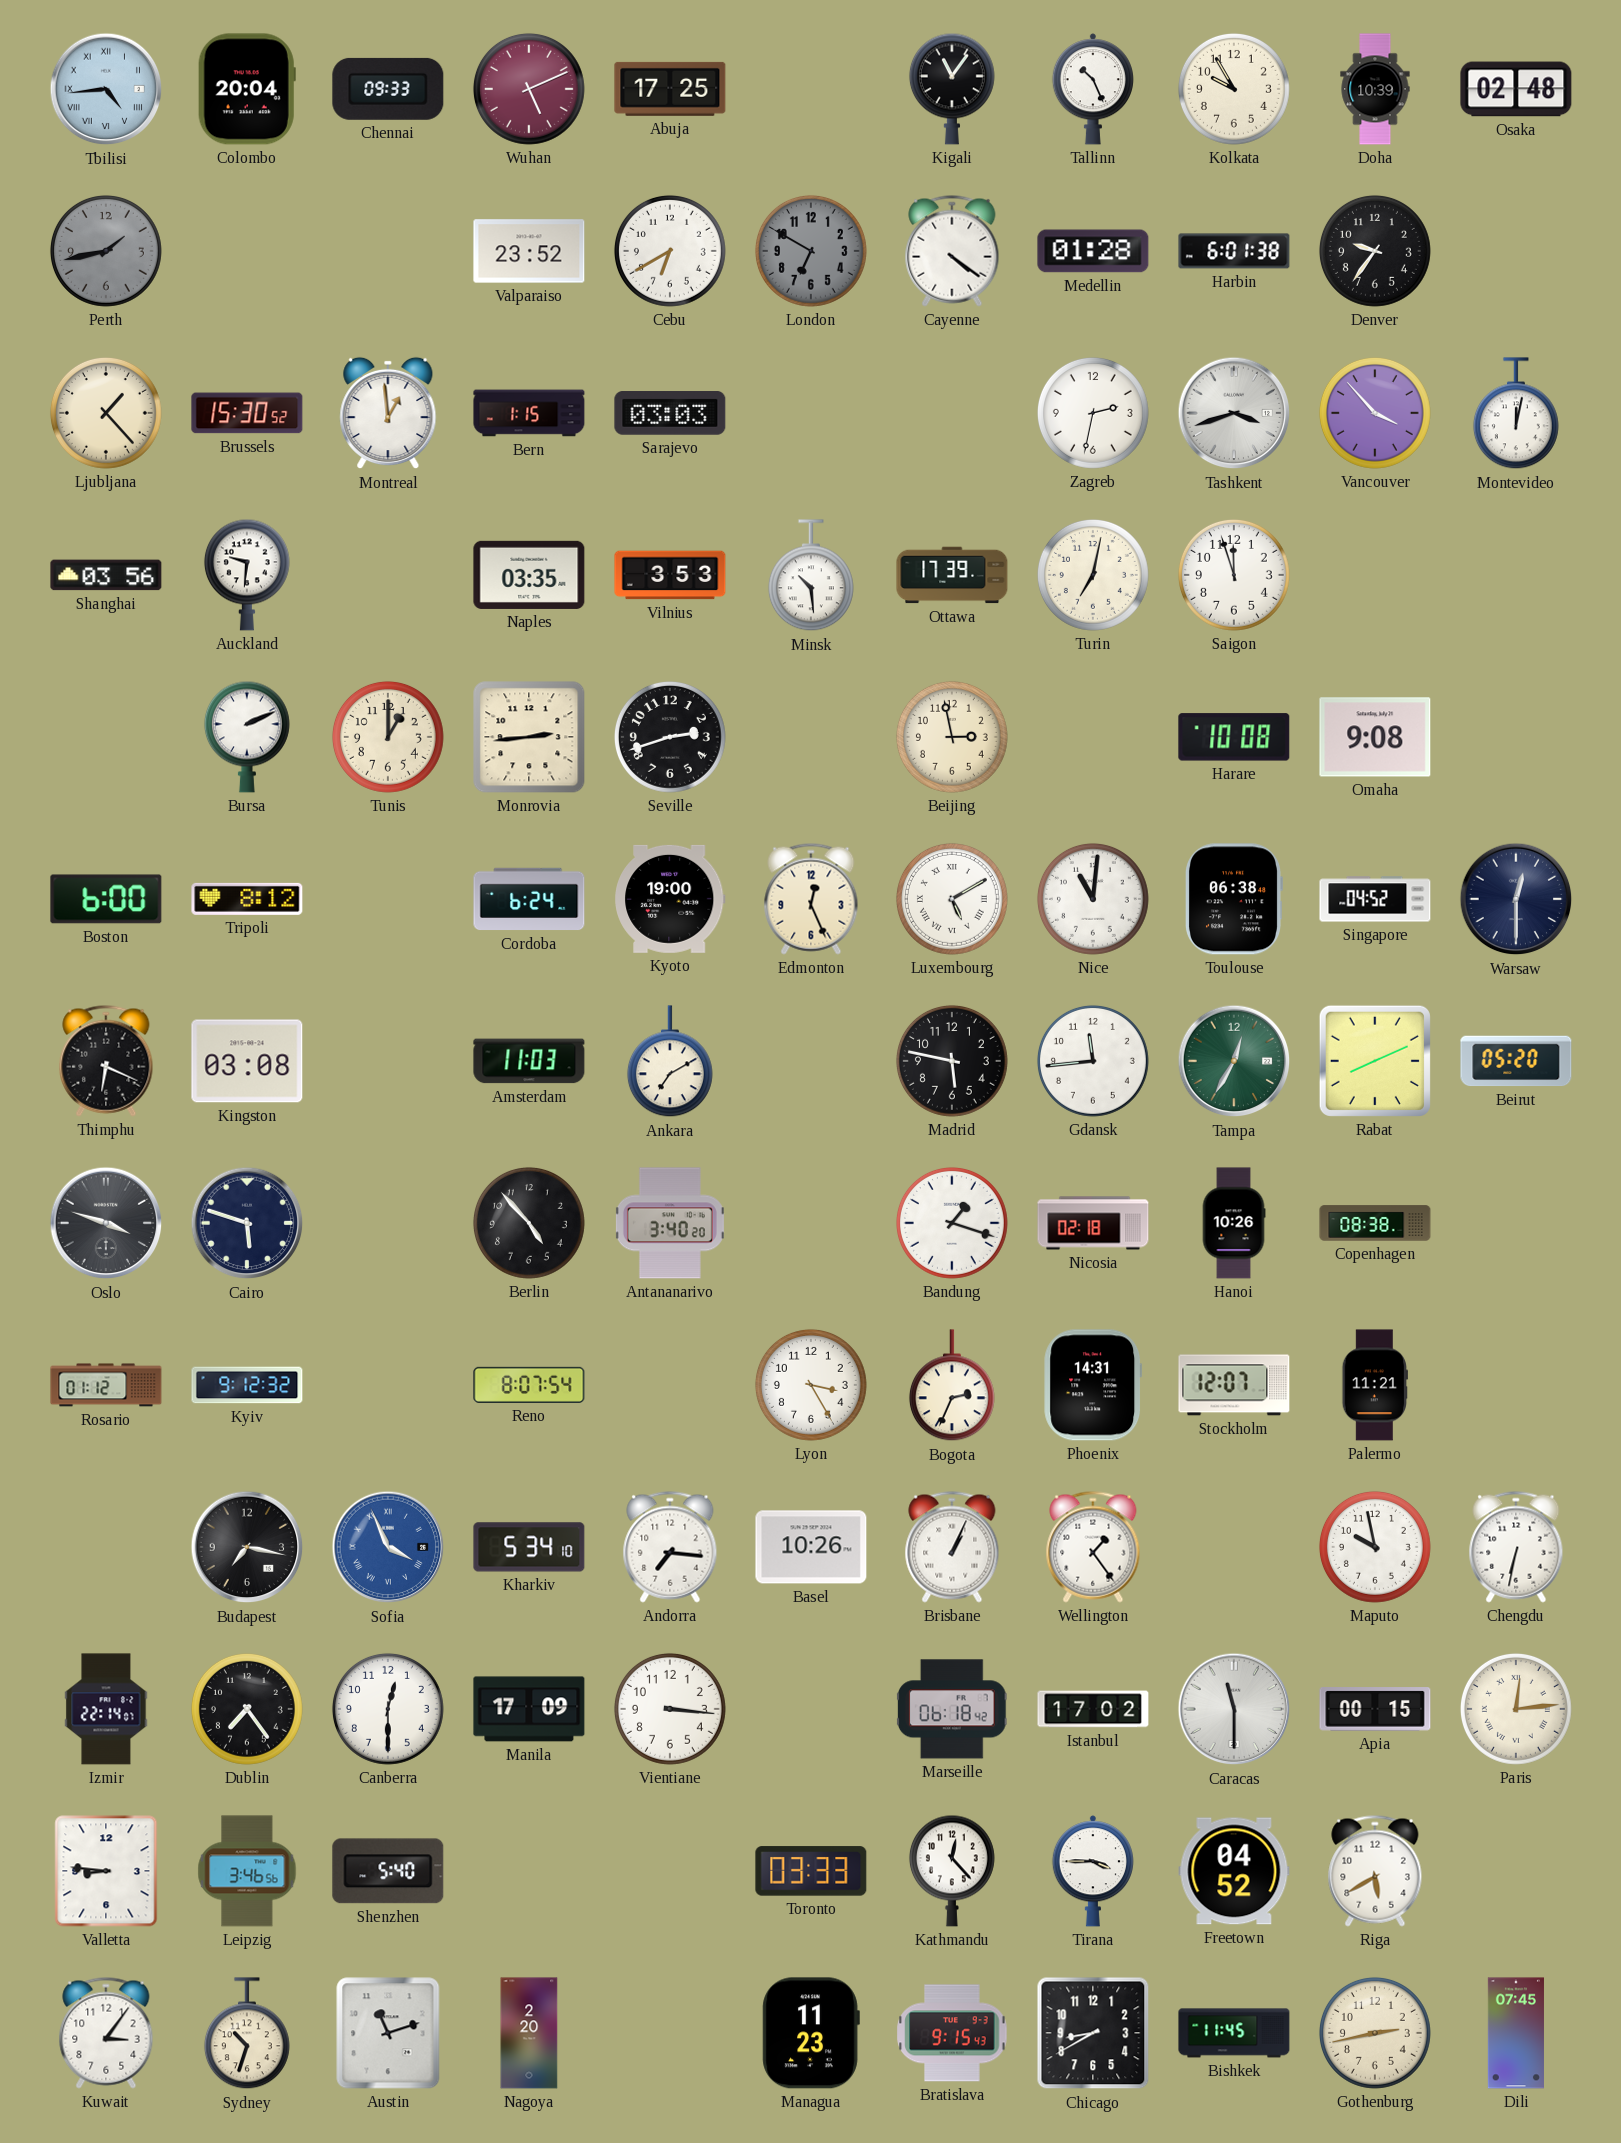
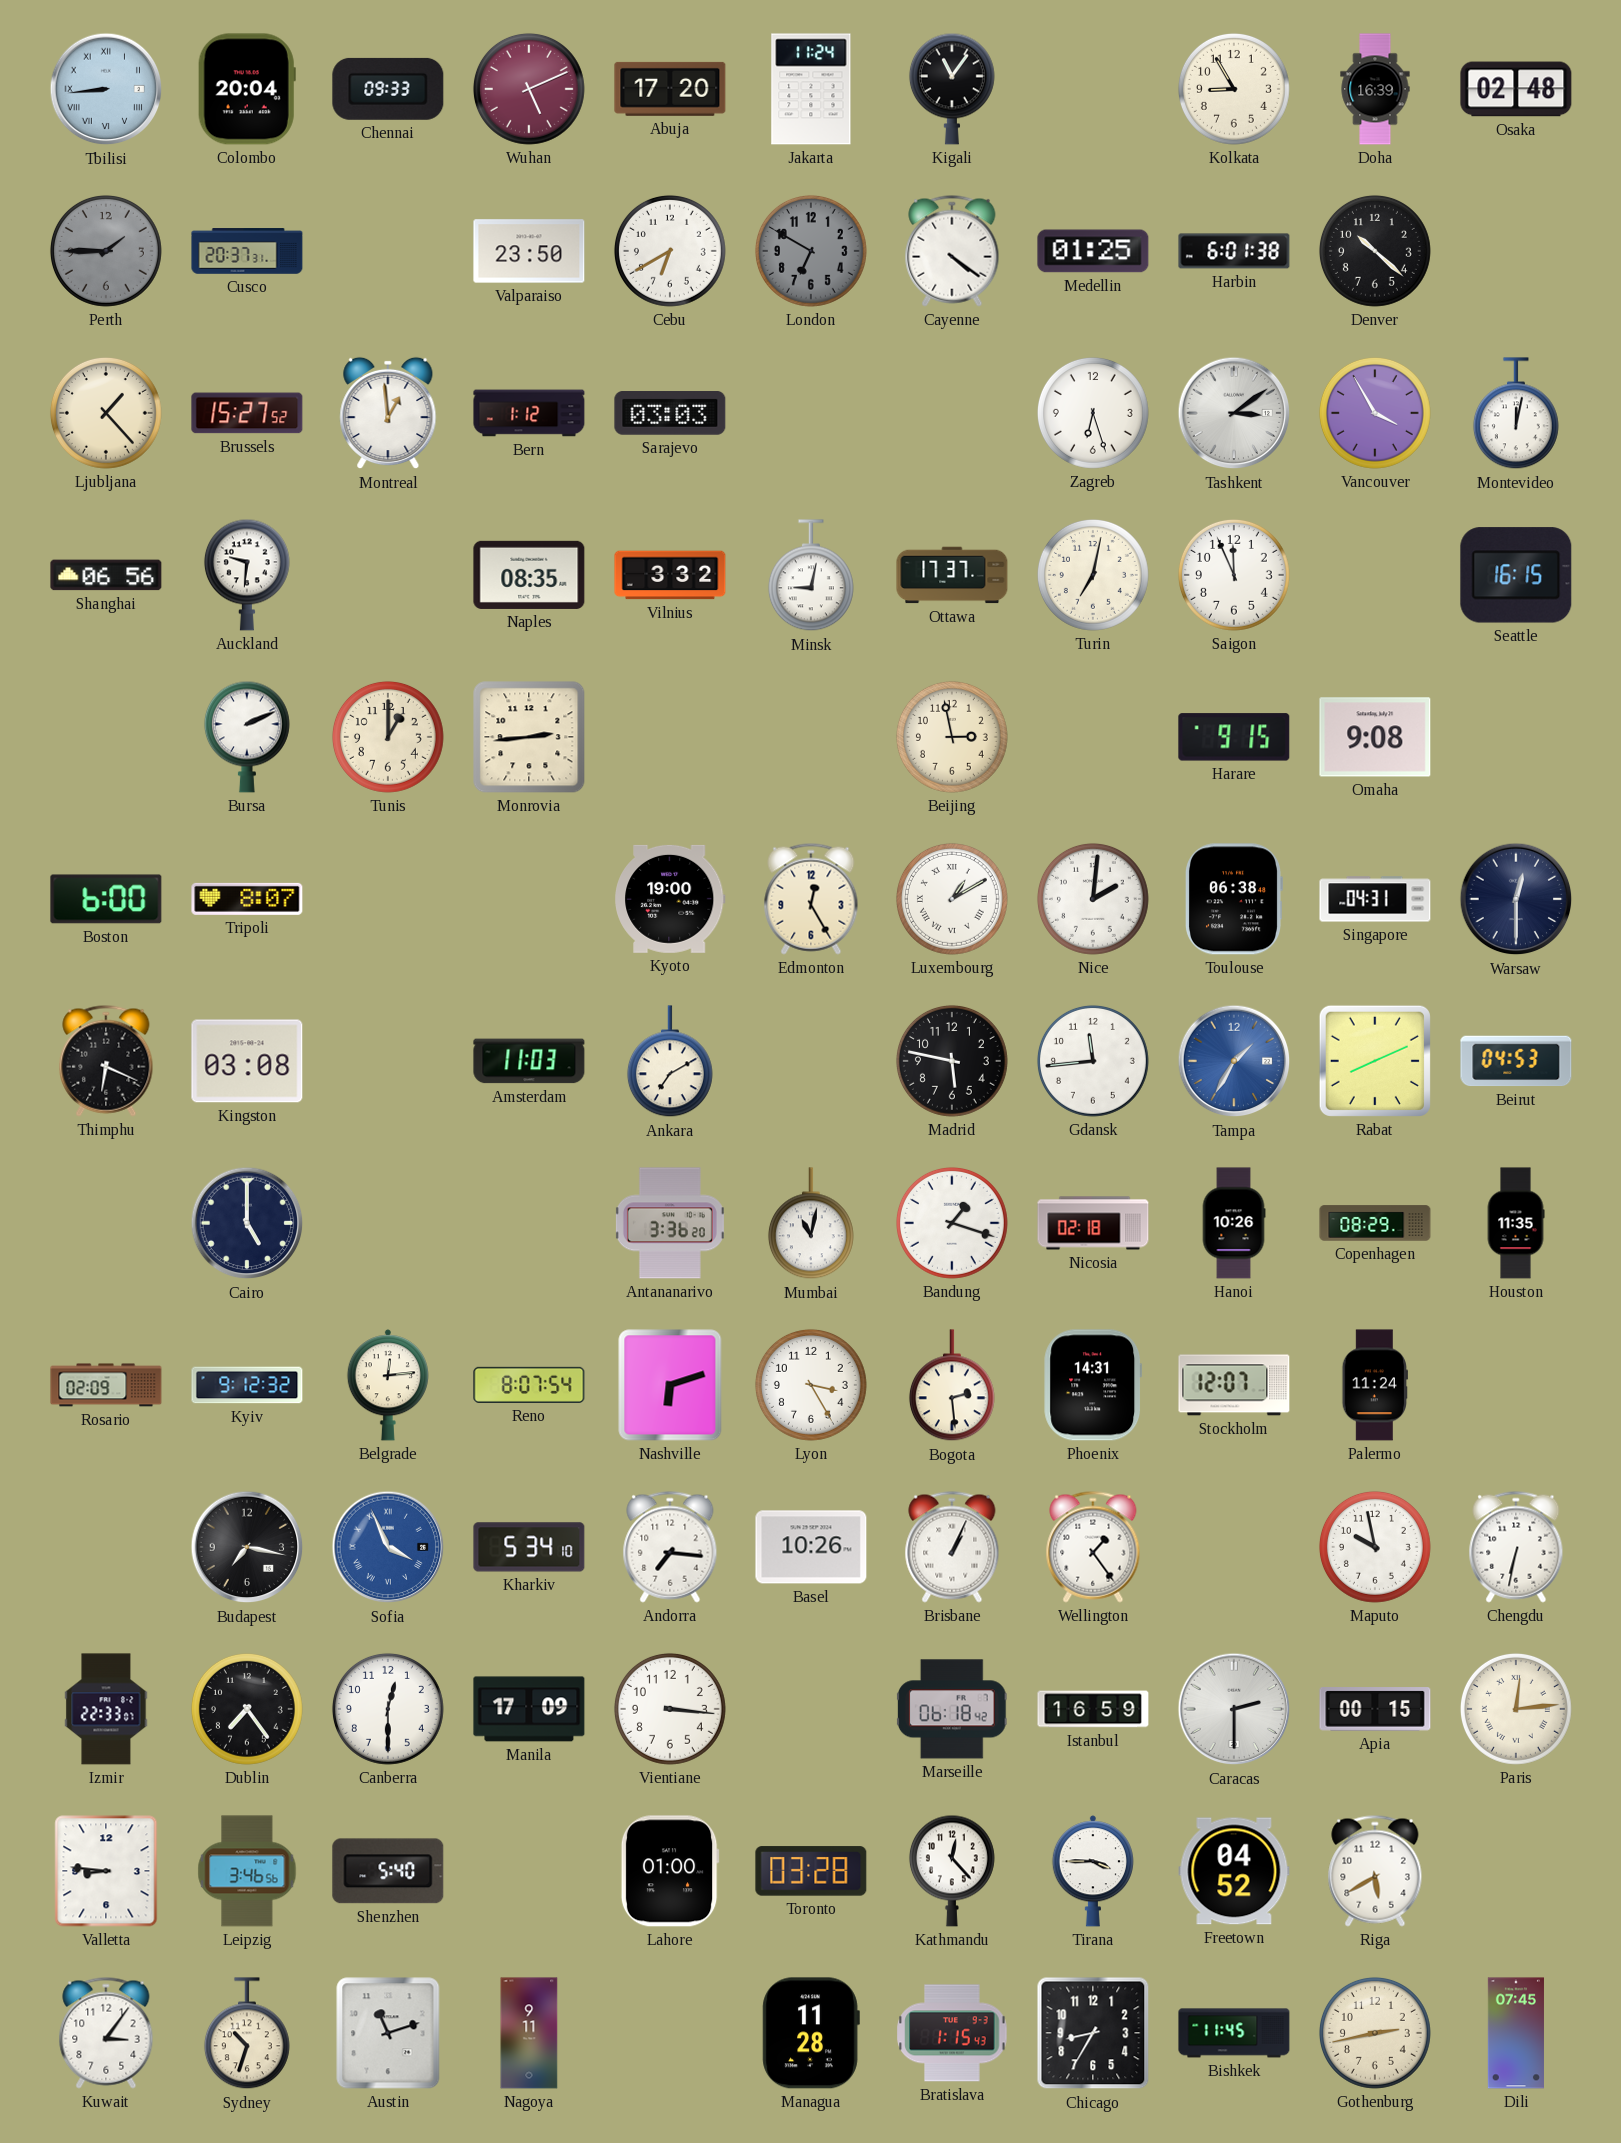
Tbilisi: 4:44 -> 8:44
Abuja: 17:25 -> 17:20
Jakarta: none -> 11:24
Tallinn: 10:26 -> none
Kolkata: 9:55 -> 8:55
Doha: 10:39 -> 16:39
Perth: 1:43 -> 1:45
Cusco: none -> 20:37
Valparaiso: 23:52 -> 23:50
Medellin: 01:28 -> 01:25
Denver: 9:36 -> 10:22
Brussels: 15:30 -> 15:27
Bern: 1:15 -> 1:12
Zagreb: 2:32 -> 6:27
Tashkent: 3:42 -> 3:09
Vancouver: 3:53 -> 3:55
Shanghai: 03:56 -> 06:56
Naples: 03:35 -> 08:35
Vilnius: 3:53 -> 3:32
Minsk: 10:29 -> 9:02
Ottawa: 17:39 -> 17:37
Saigon: 11:57 -> 11:56
Seattle: none -> 16:15
Seville: 2:42 -> none
Harare: 10:08 -> 9:15
Tripoli: 8:12 -> 8:07
Cordoba: 6:24 -> none
Edmonton: 12:26 -> 12:25
Luxembourg: 5:10 -> 1:10
Nice: 11:01 -> 2:01
Singapore: 04:52 -> 04:31
Tampa: 12:35 -> 1:35
Tampa dial: green -> blue
Beirut: 05:20 -> 04:53
Oslo: 3:48 -> none
Cairo: 5:48 -> 5:00
Berlin: 4:53 -> none
Antananarivo: 3:40 -> 3:36
Mumbai: none -> 11:02
Copenhagen: 08:38 -> 08:29
Houston: none -> 11:35
Rosario: 01:12 -> 02:09
Belgrade: none -> 12:14
Nashville: none -> 6:12
Bogota: 2:34 -> 2:29
Palermo: 11:21 -> 11:24
Izmir: 22:14 -> 22:33
Istanbul: 17:02 -> 16:59
Caracas: 11:30 -> 2:30
Lahore: none -> 01:00
Toronto: 03:33 -> 03:28
Nagoya: 2:20 -> 9:11
Managua: 11:23 -> 11:28
Bratislava: 9:15 -> 1:15
Chicago: 8:40 -> 8:35
